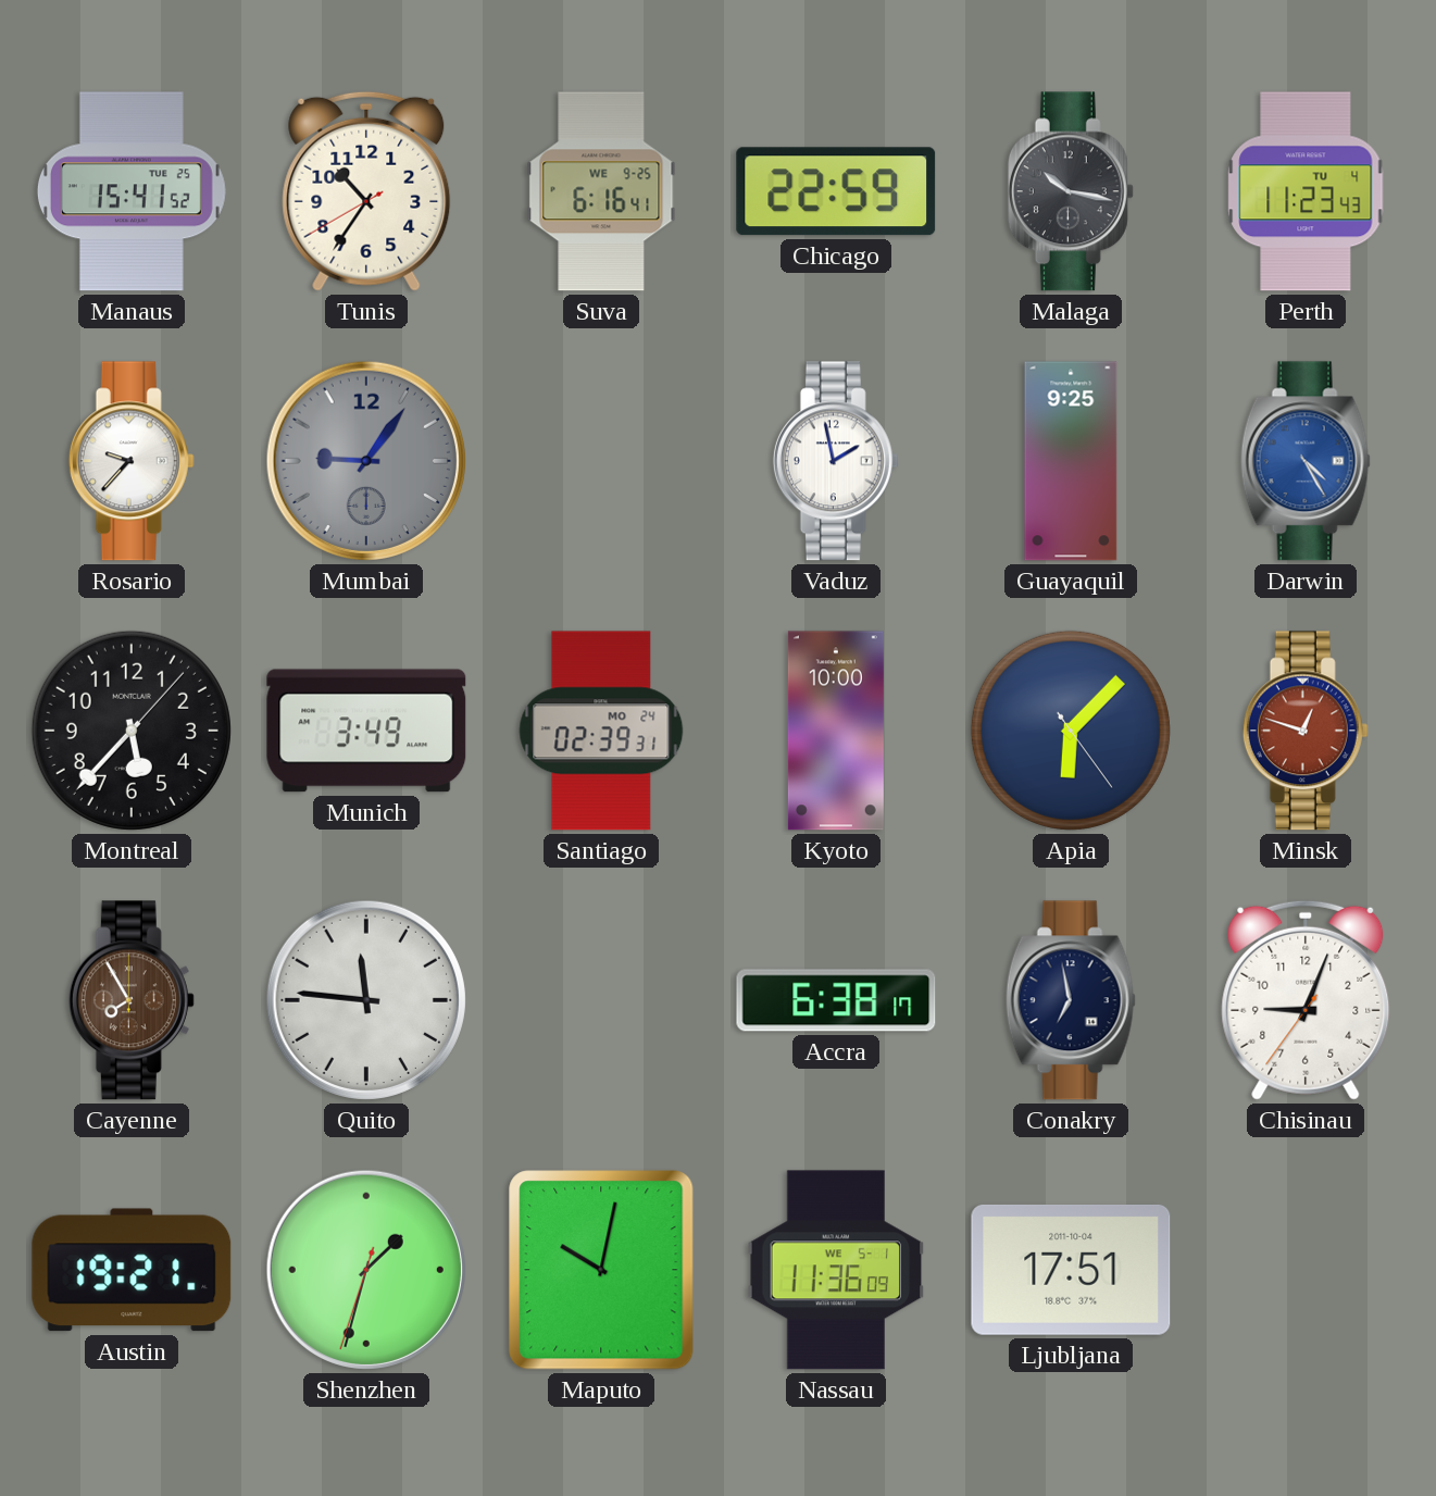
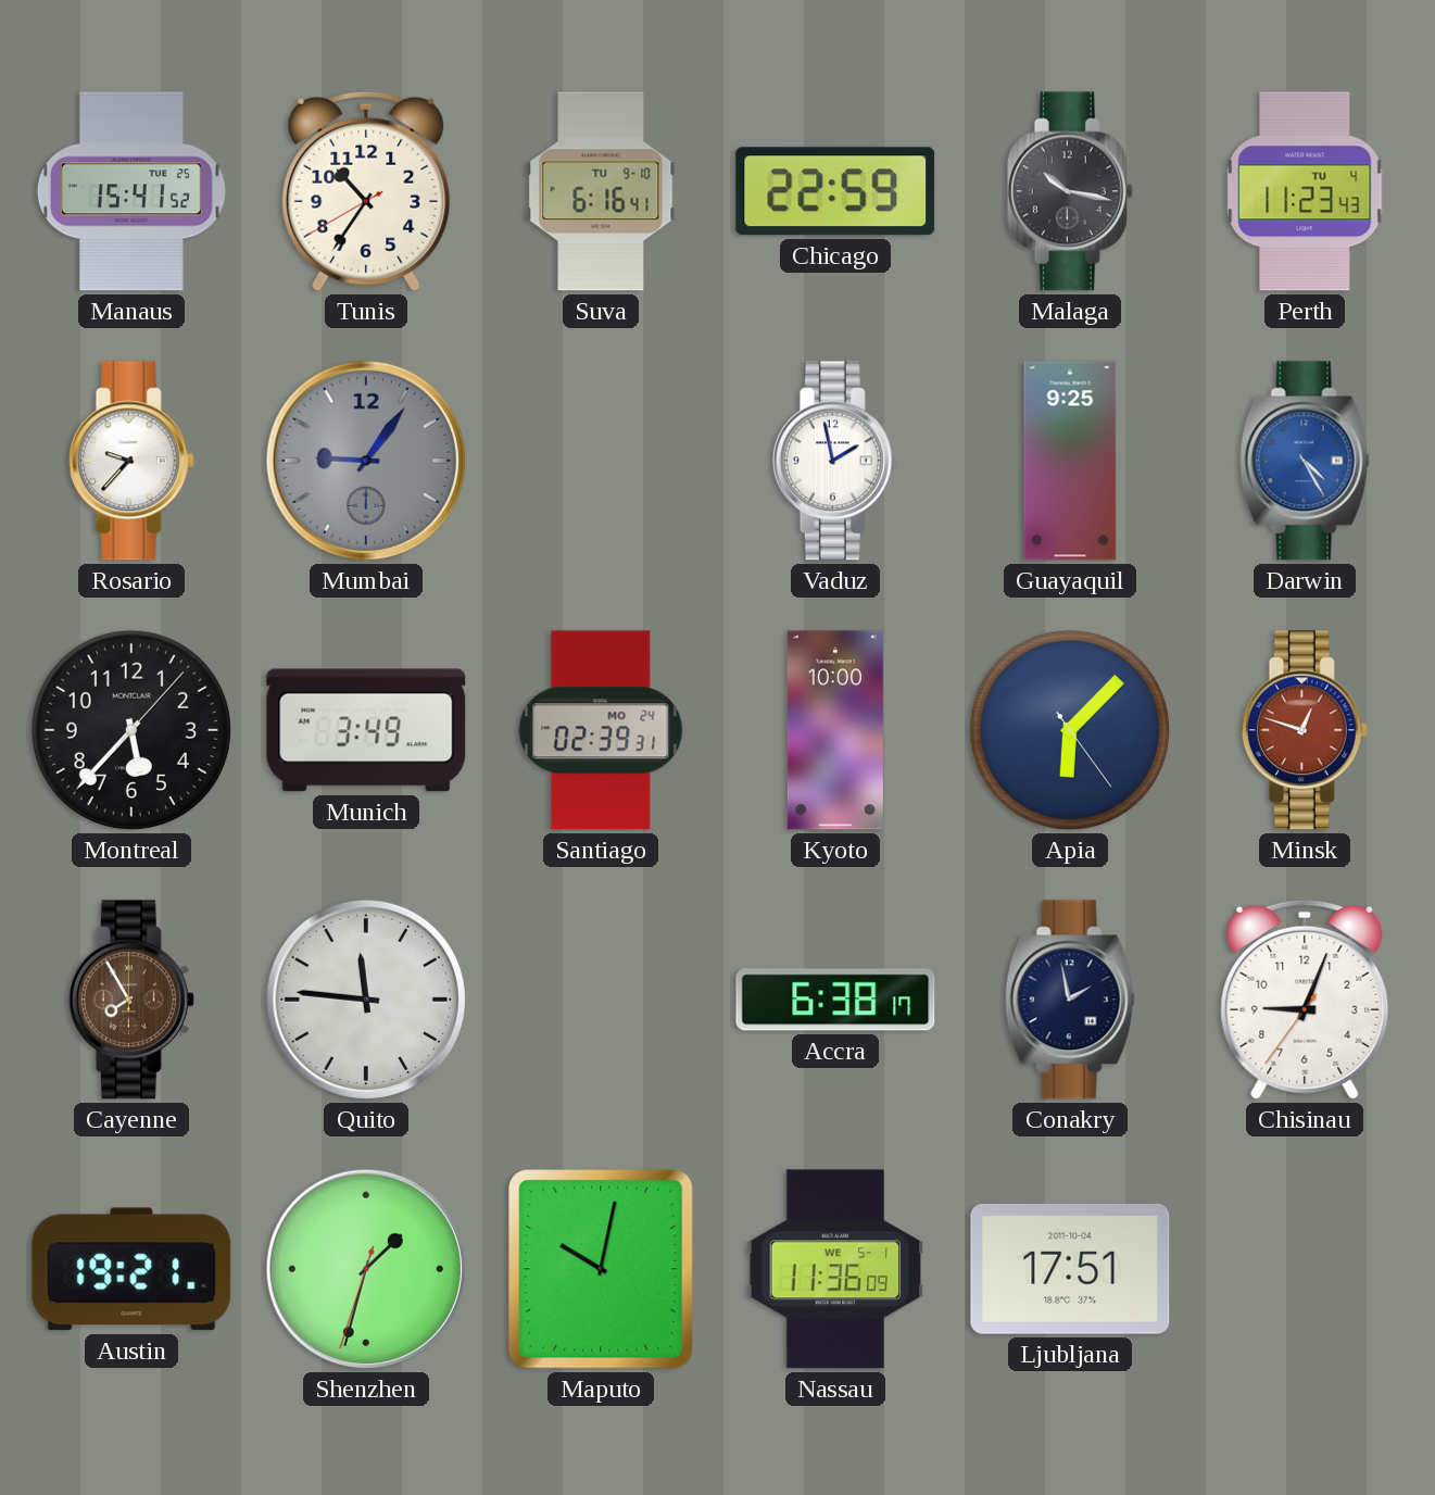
Suva date: WE 9-25 -> TU 9-10
Conakry: 6:58 -> 1:58
